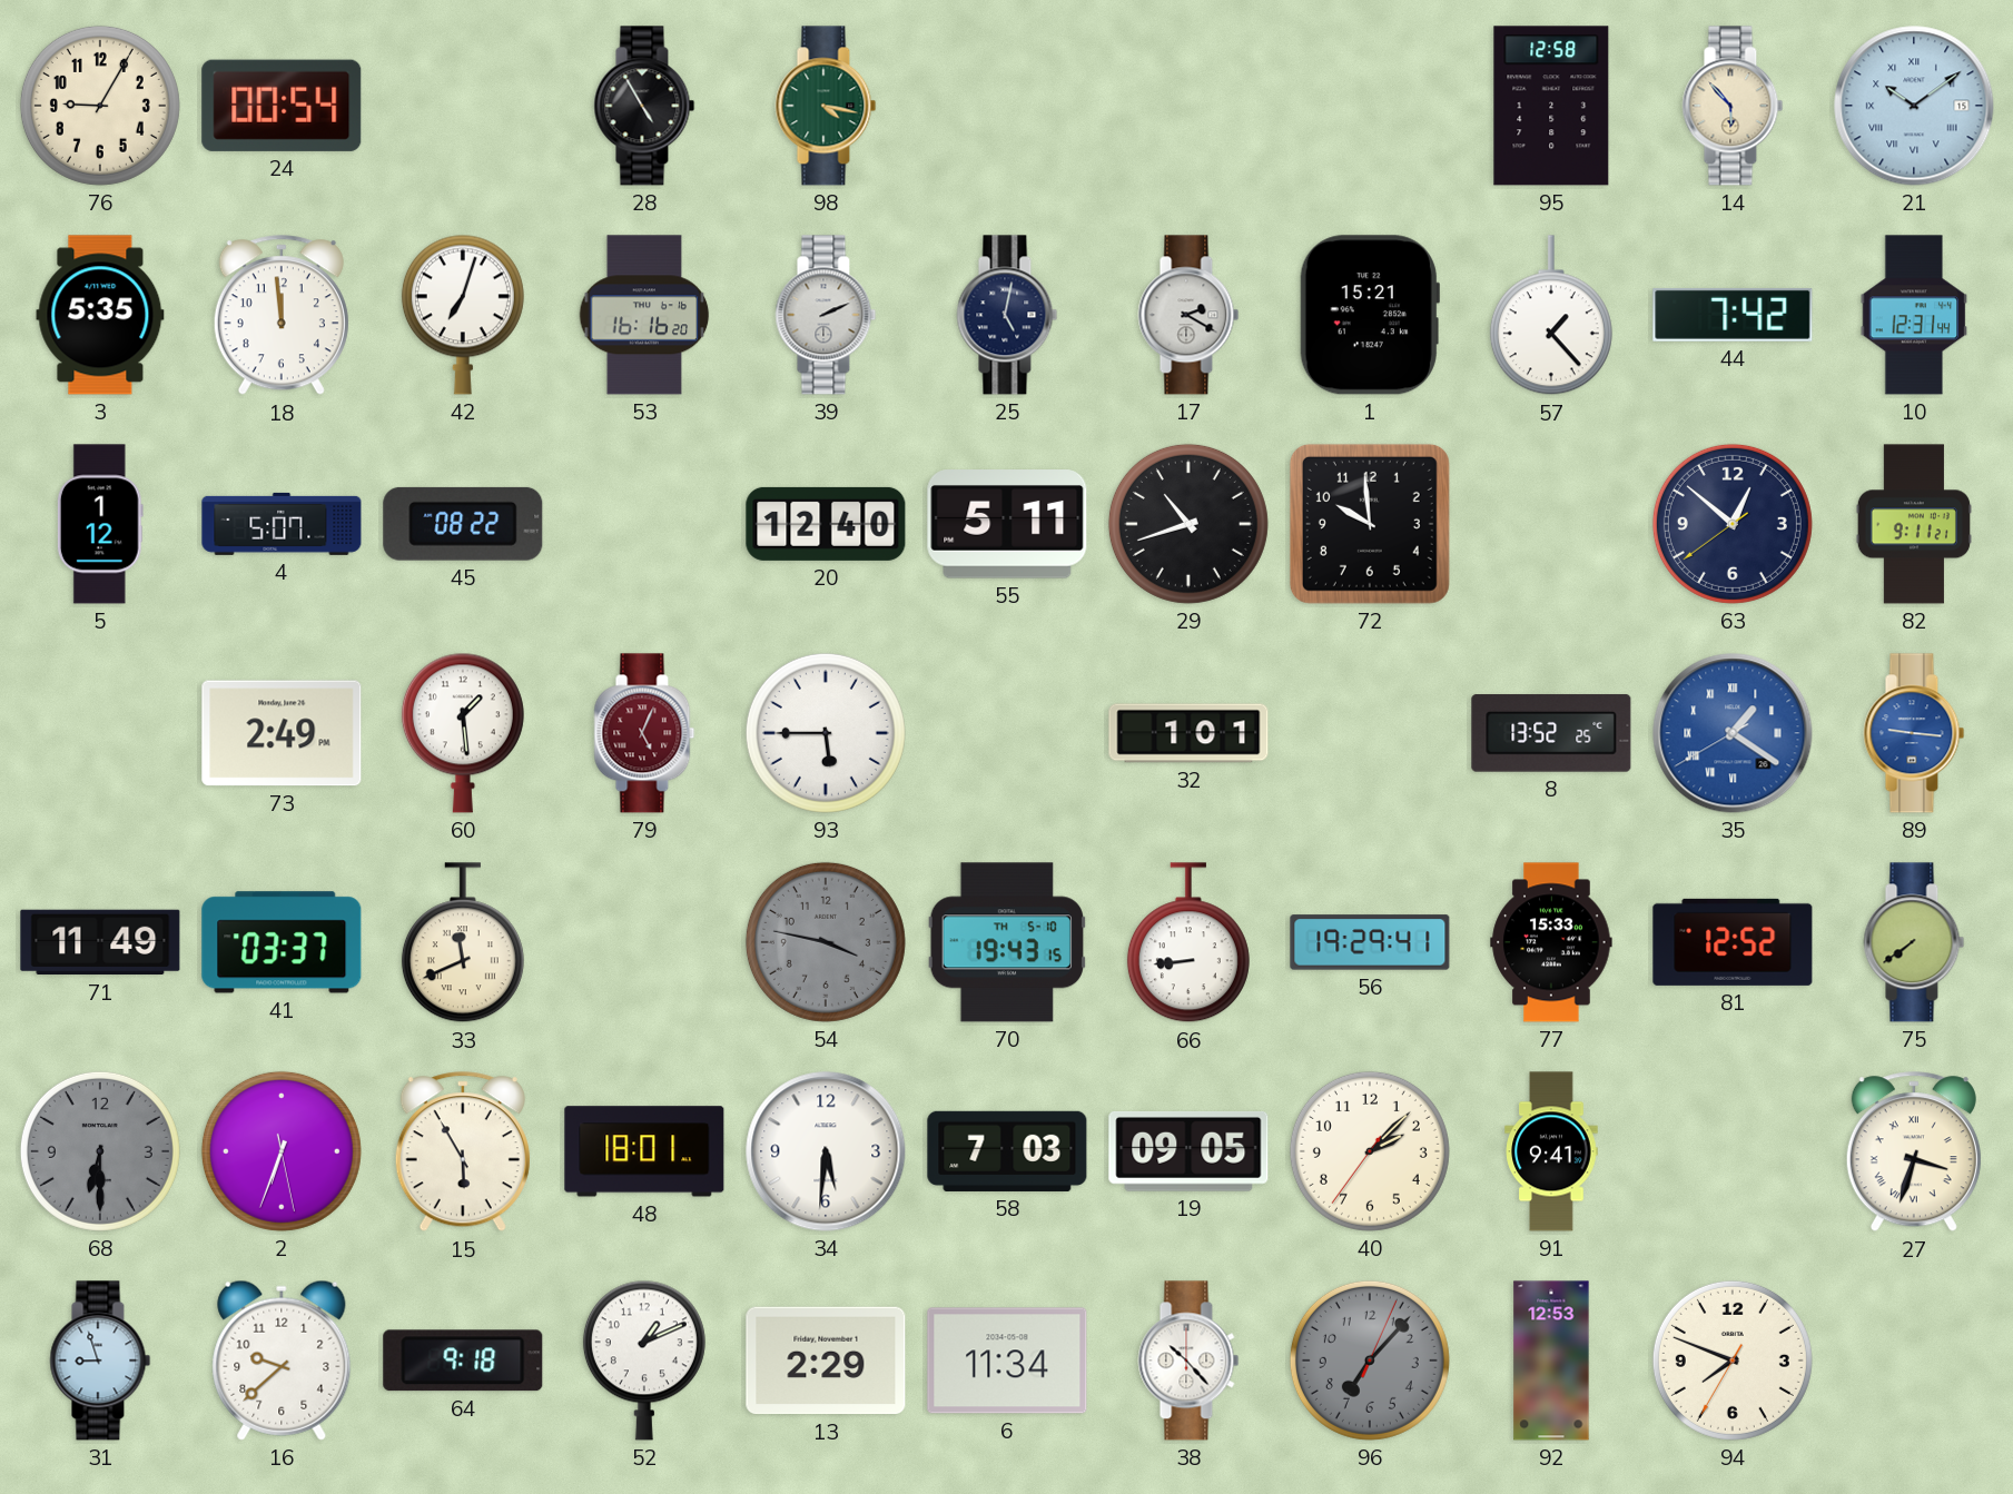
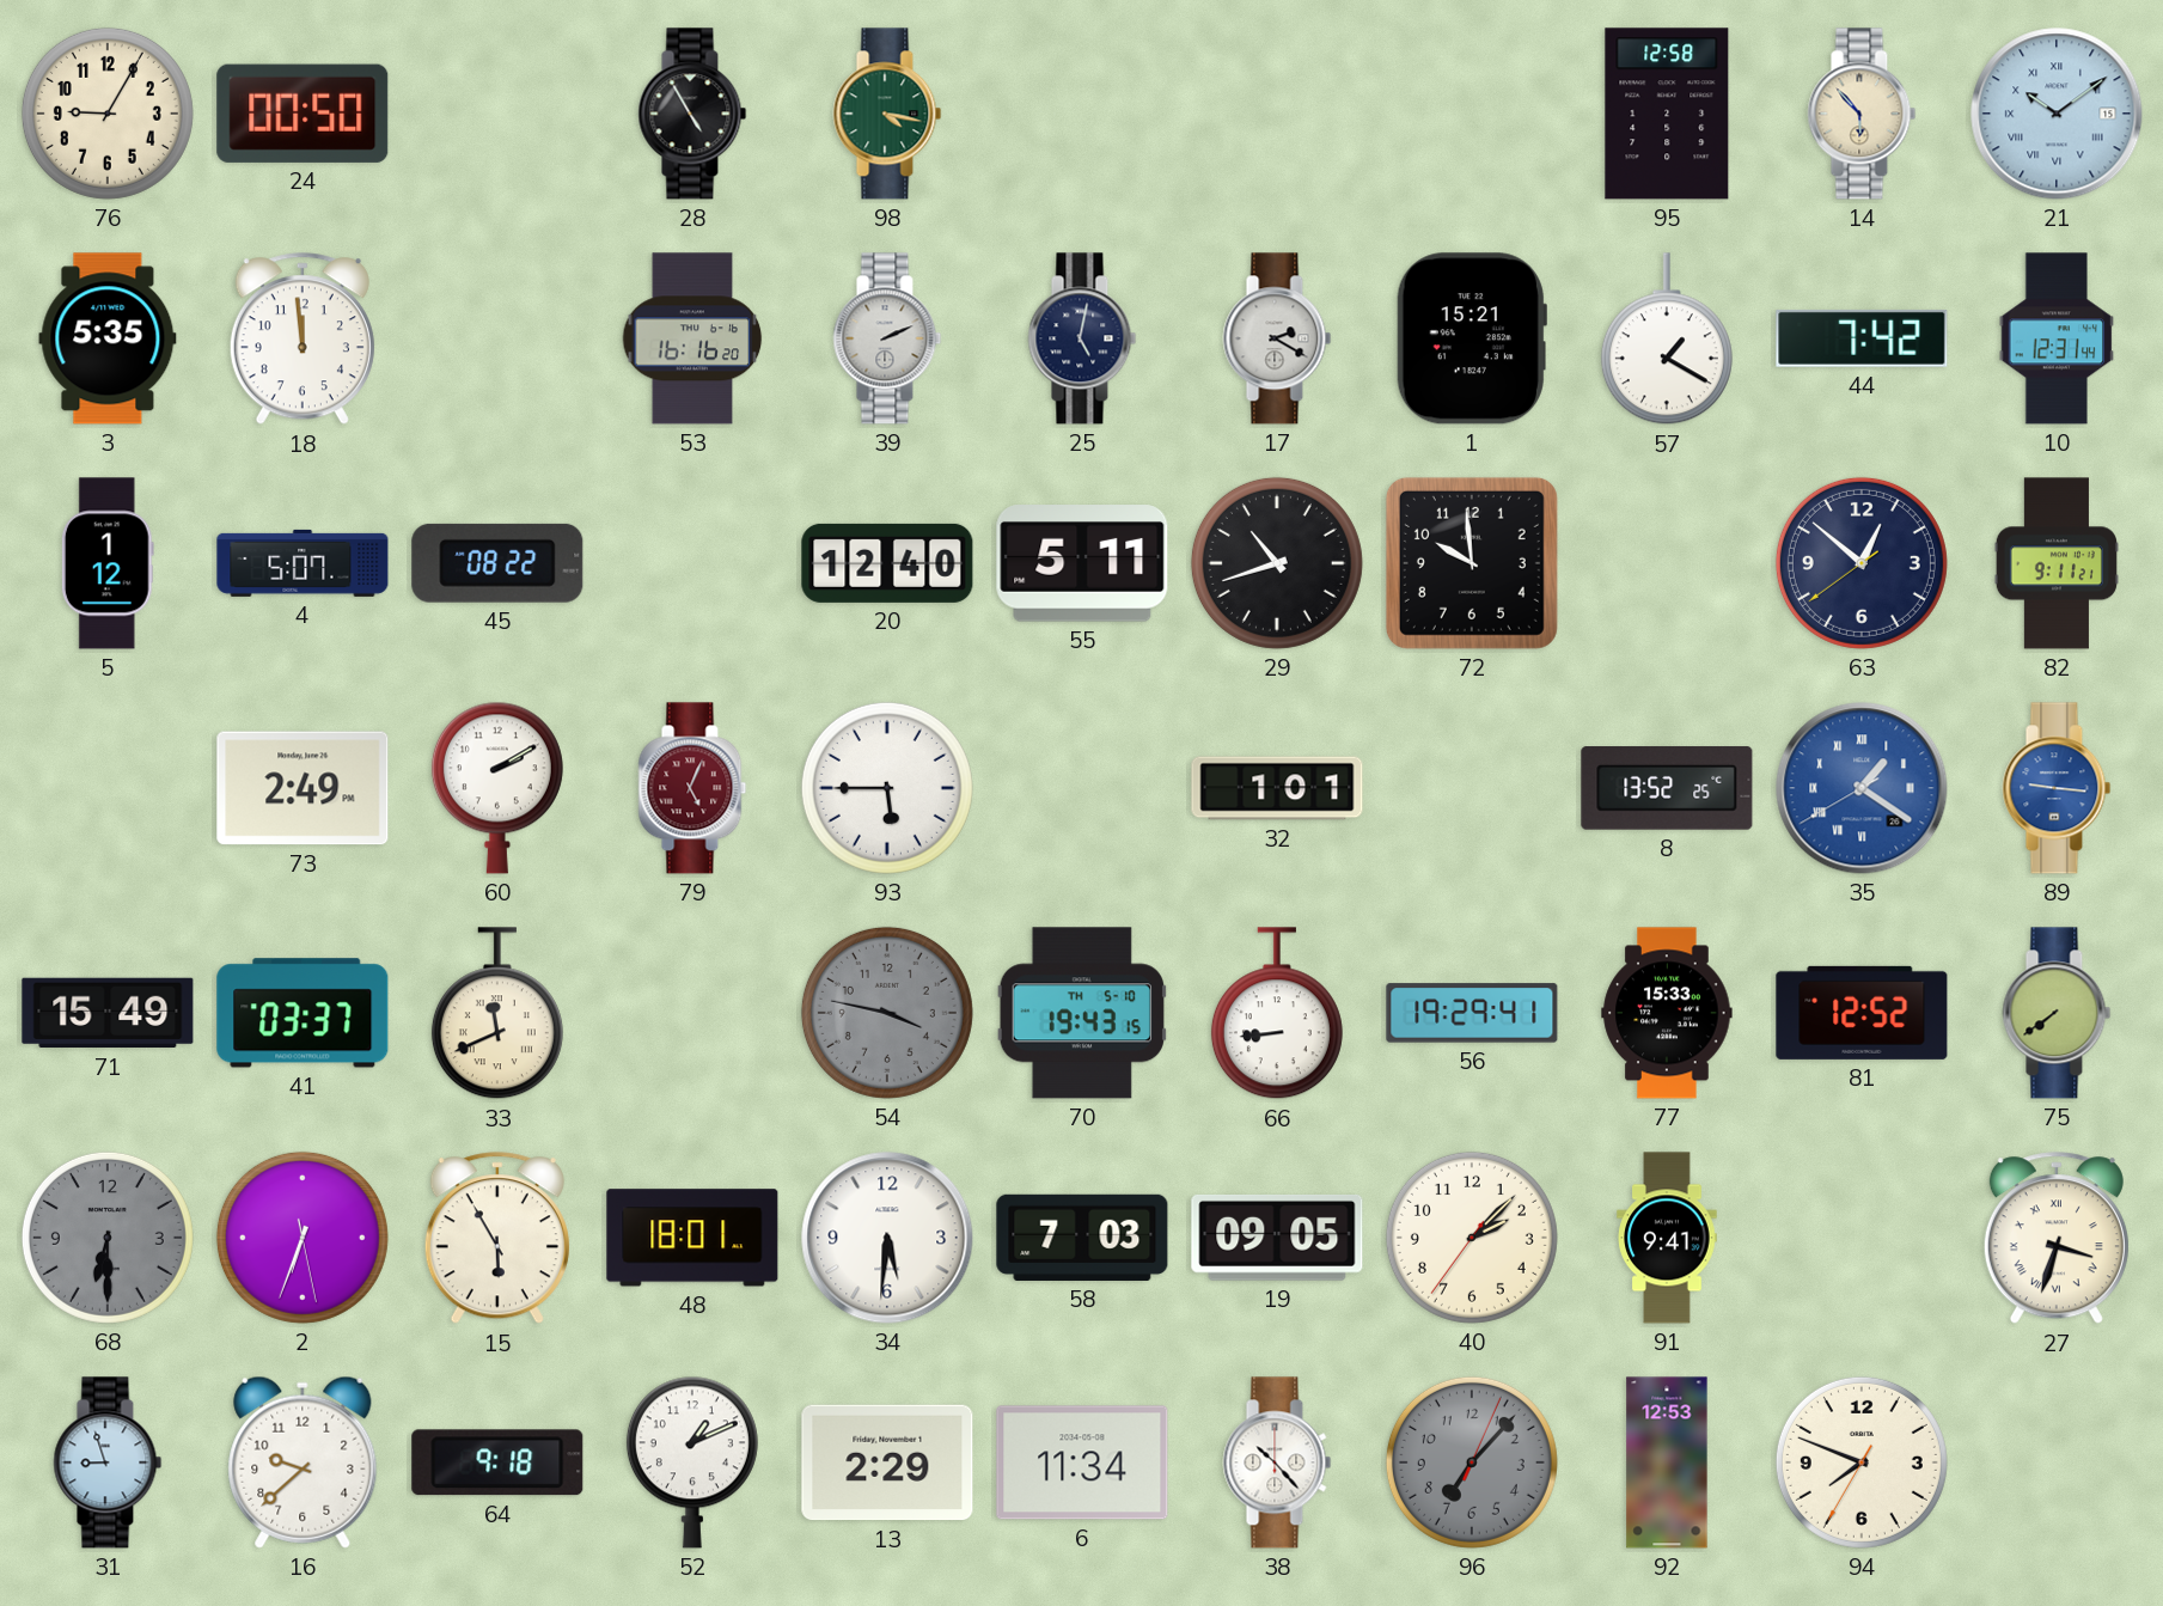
24: 00:54 -> 00:50
42: 7:03 -> none
57: 1:23 -> 1:20
60: 1:29 -> 2:10
71: 11:49 -> 15:49
